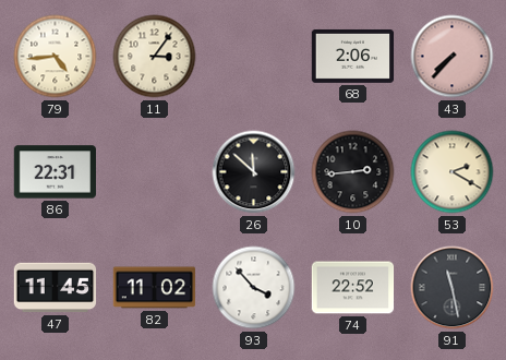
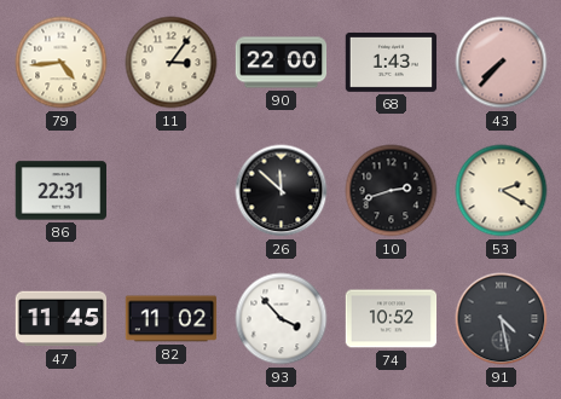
90: none -> 22:00
68: 2:06 -> 1:43
10: 2:44 -> 2:42
74: 22:52 -> 10:52
91: 11:28 -> 4:28
